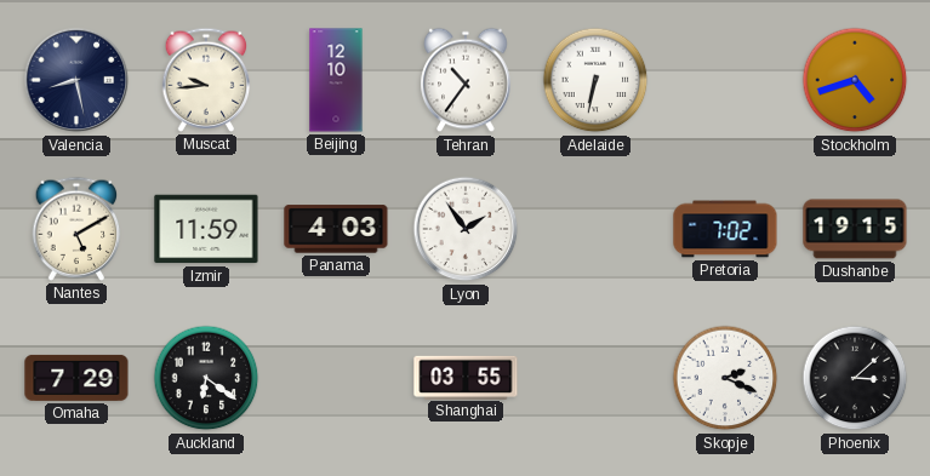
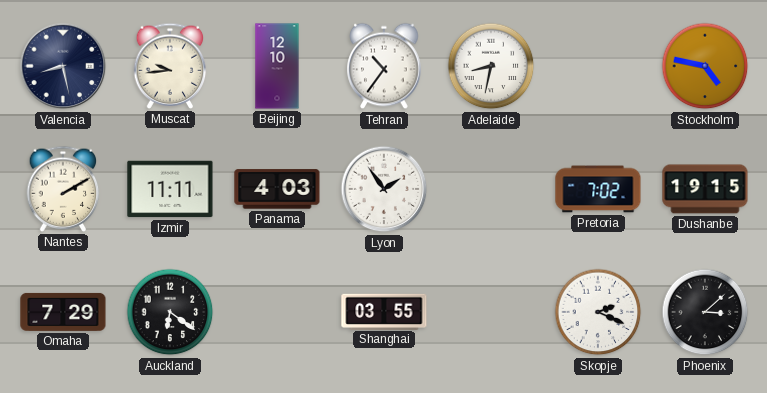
Adelaide: 6:32 -> 8:32
Stockholm: 4:42 -> 4:47
Nantes: 5:10 -> 2:10
Izmir: 11:59 -> 11:11
